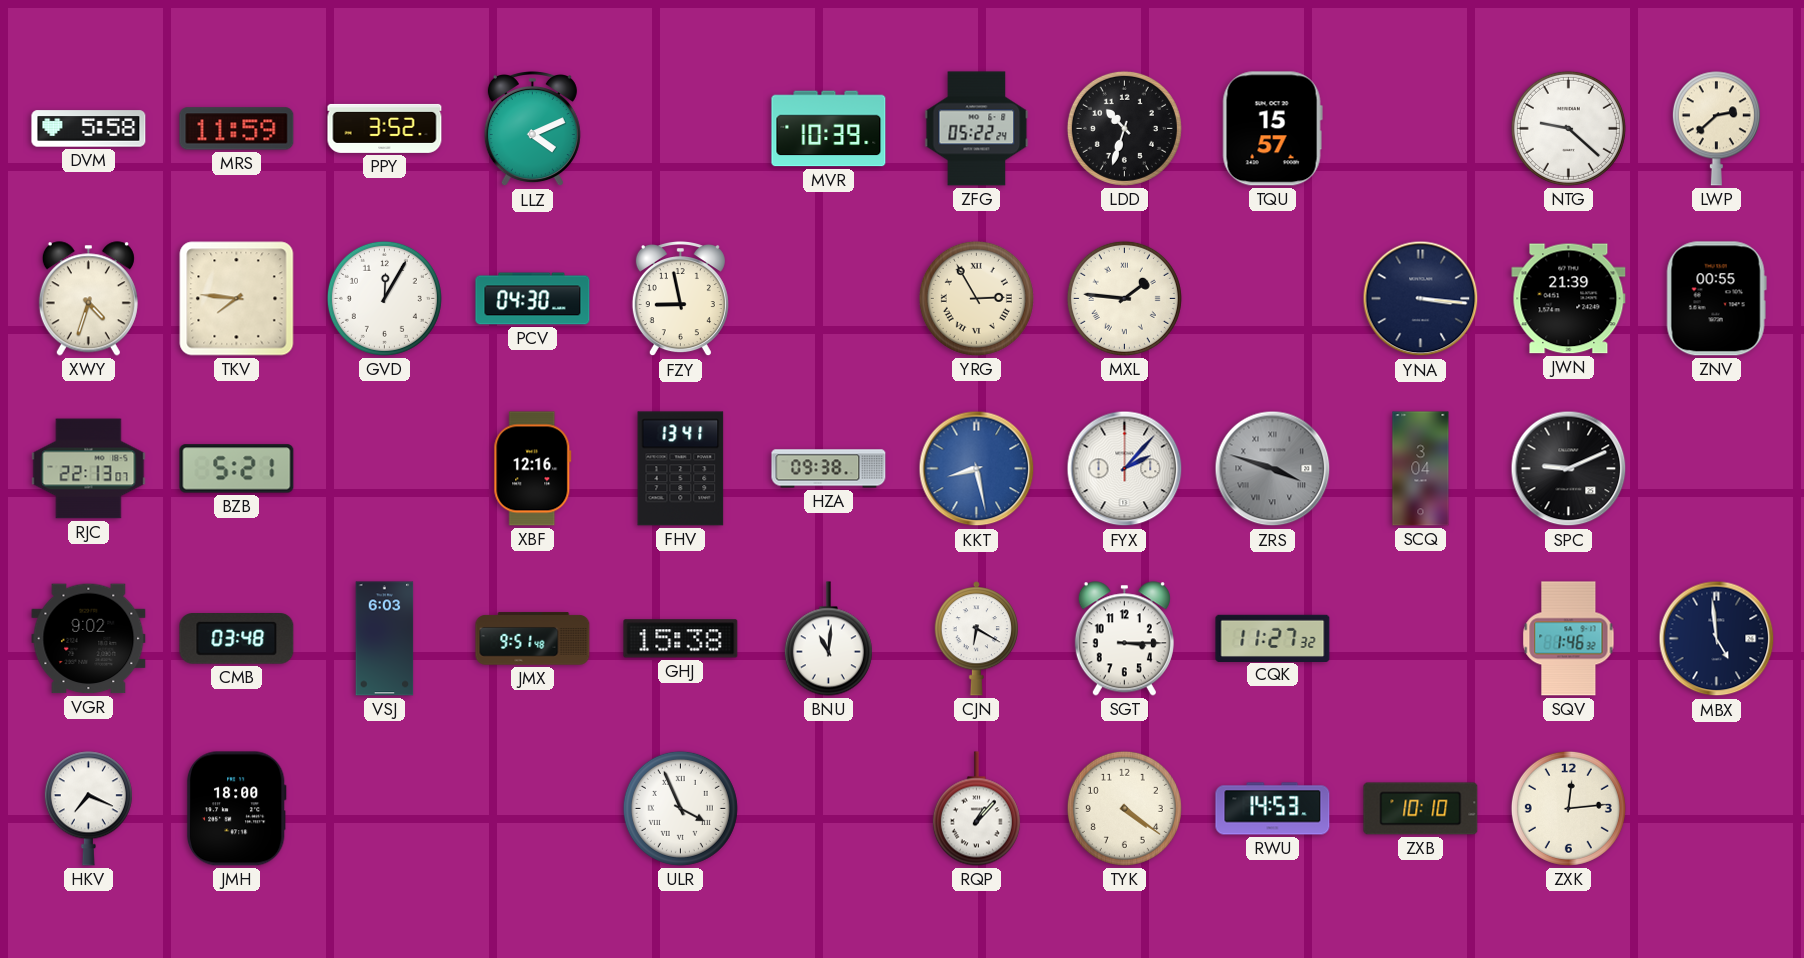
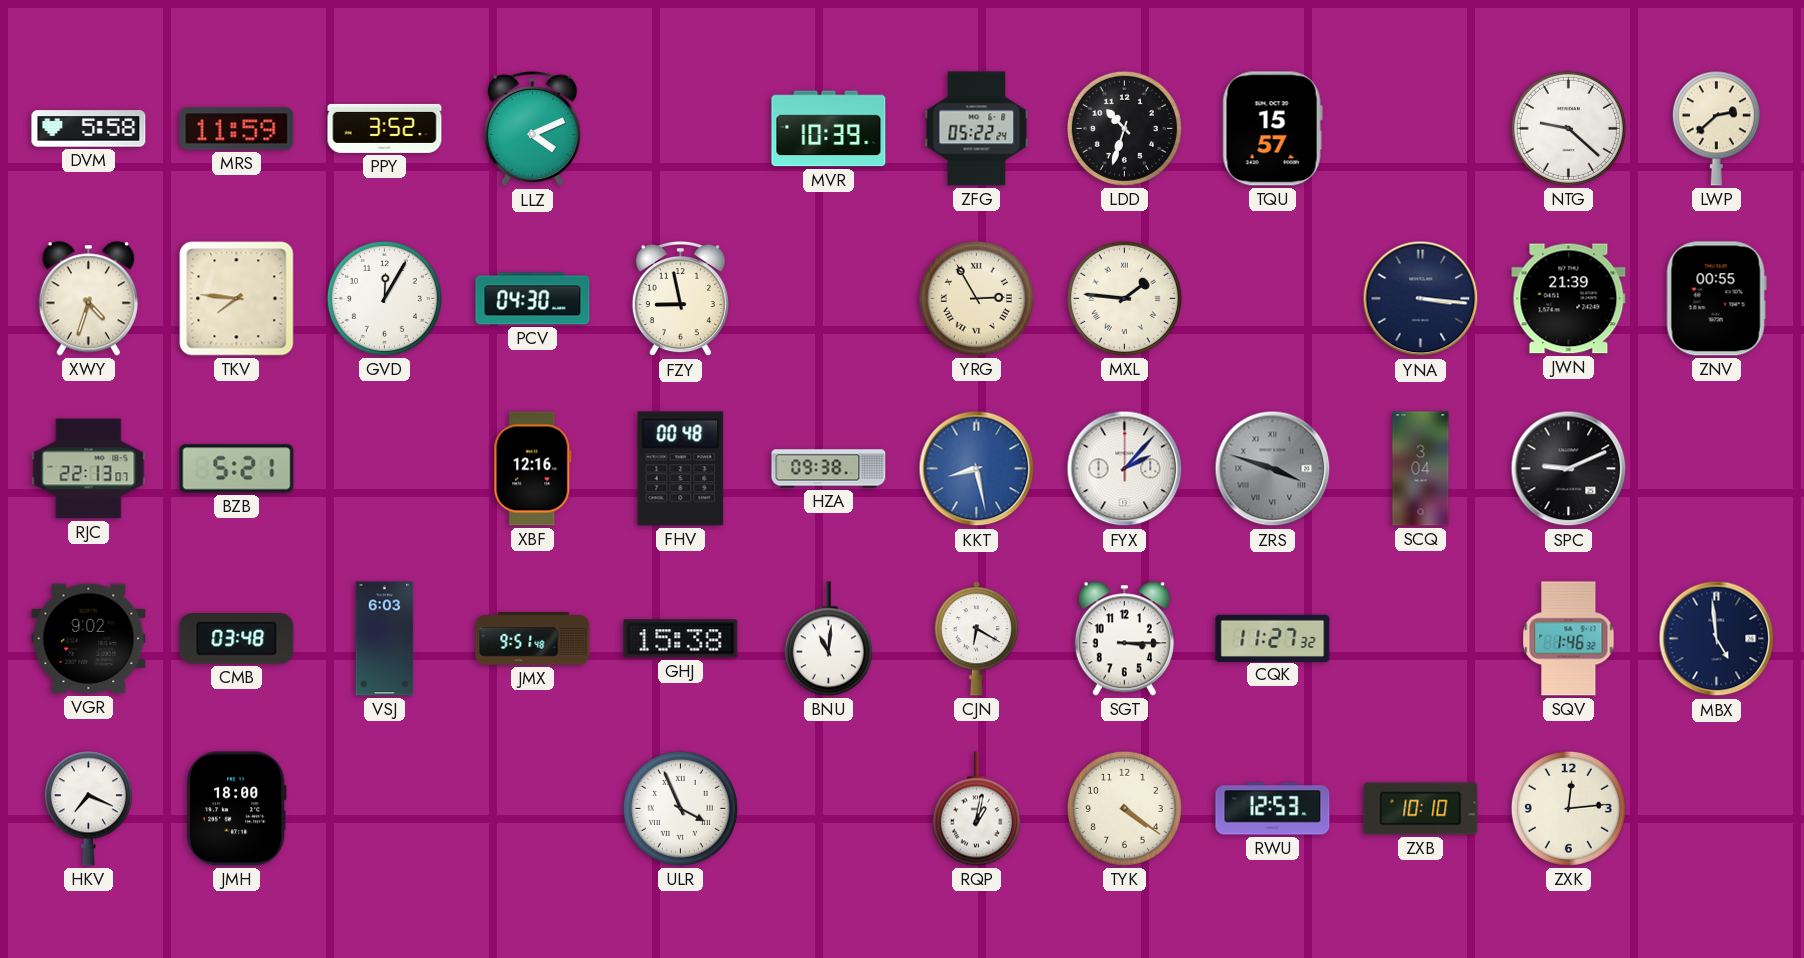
FHV: 13:41 -> 00:48
RQP: 1:07 -> 1:02
RWU: 14:53 -> 12:53
